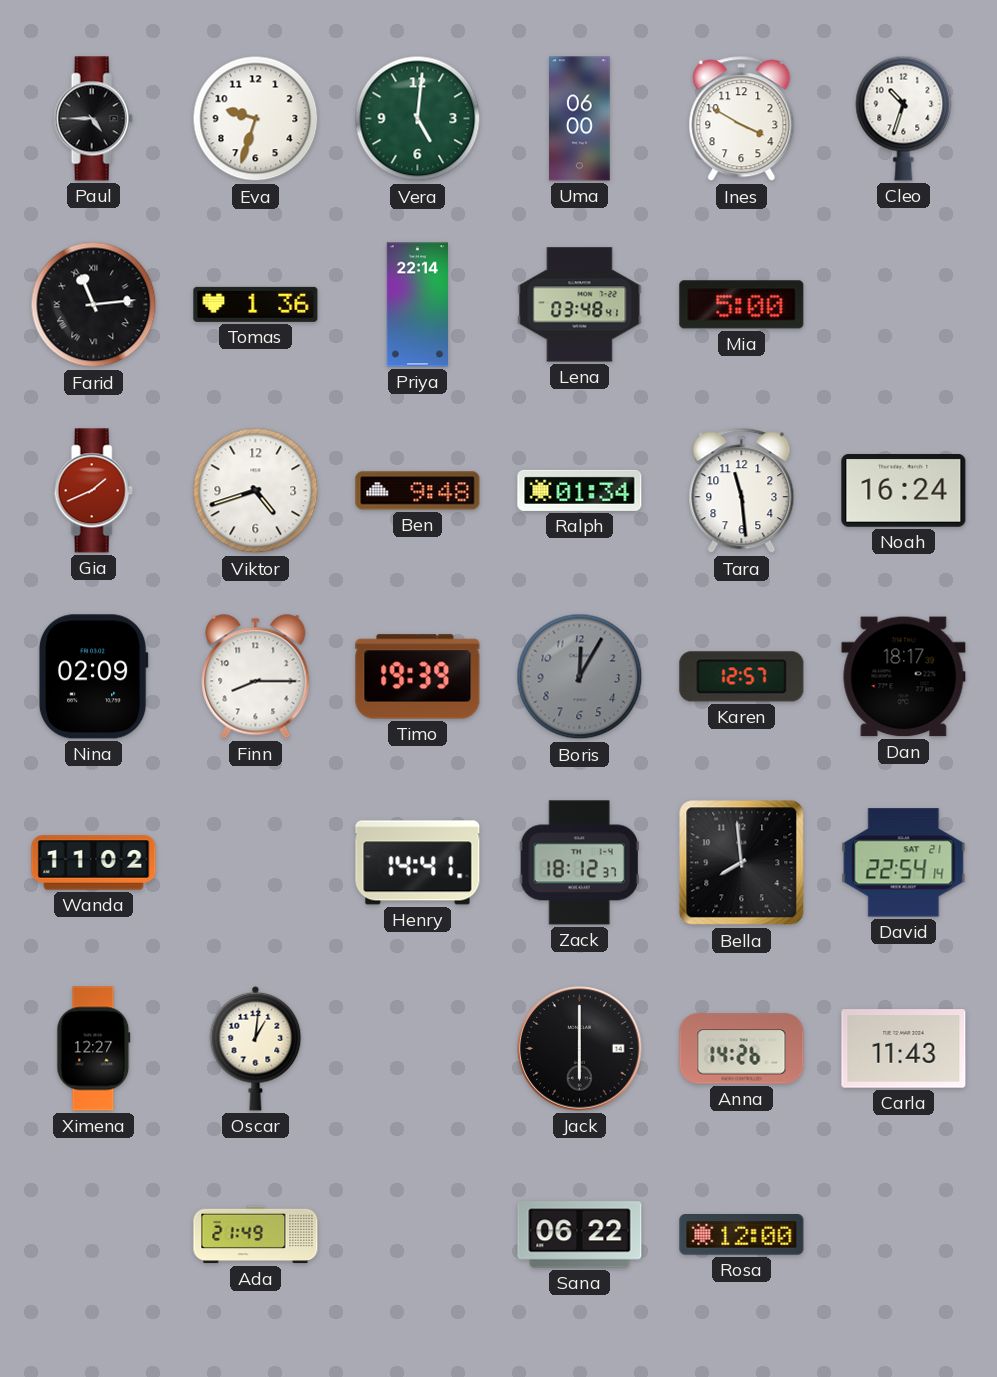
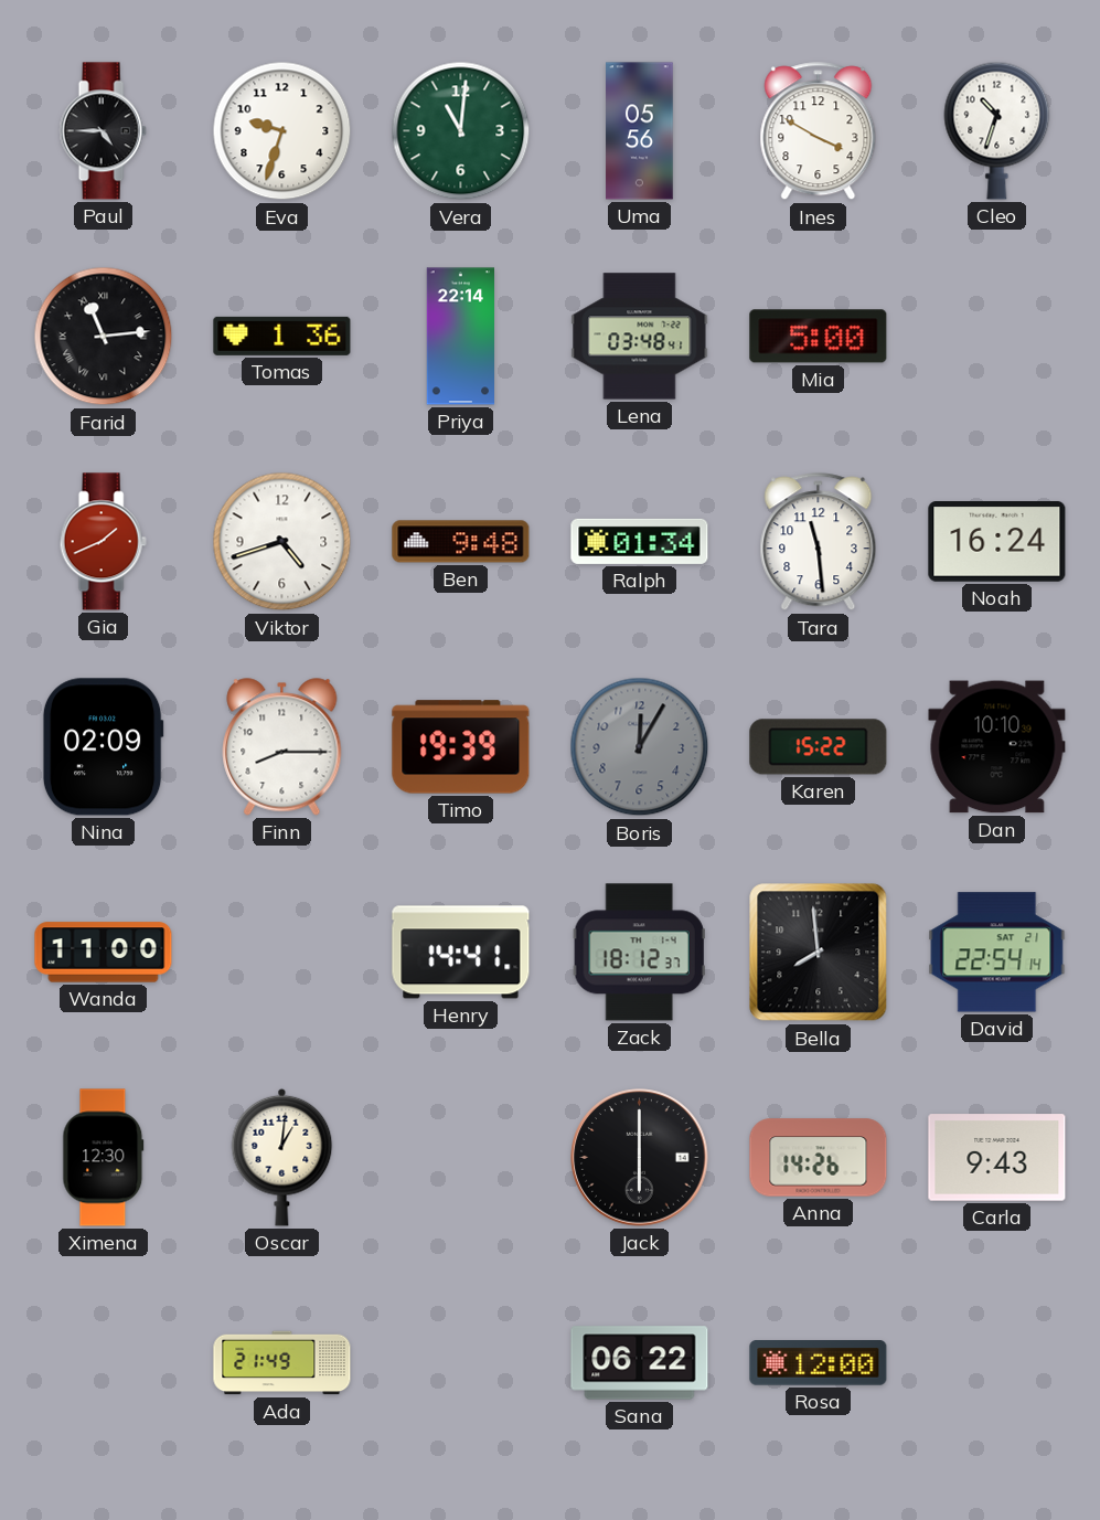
Vera: 5:01 -> 11:01
Uma: 06:00 -> 05:56
Karen: 12:57 -> 15:22
Dan: 18:17 -> 10:10
Wanda: 11:02 -> 11:00
Ximena: 12:27 -> 12:30
Carla: 11:43 -> 9:43
